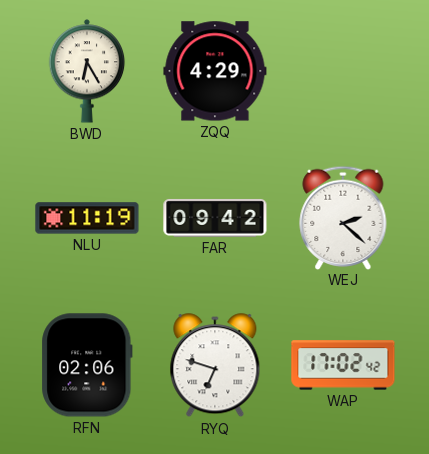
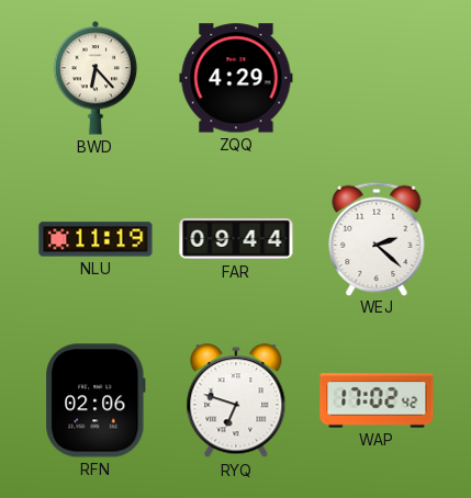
BWD: 6:25 -> 6:23
FAR: 09:42 -> 09:44
